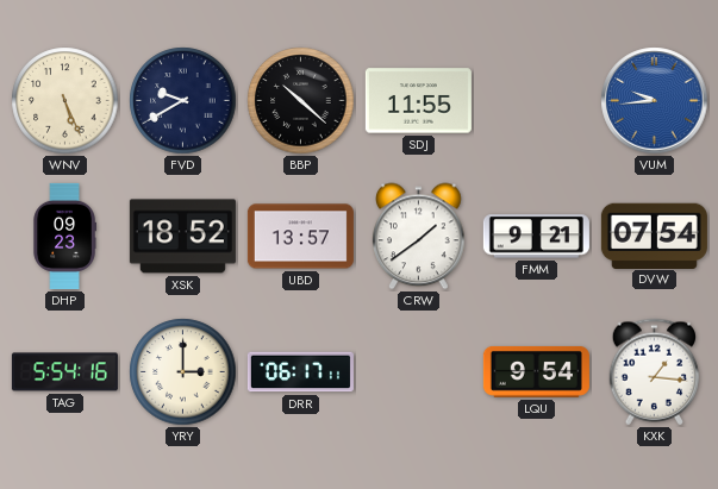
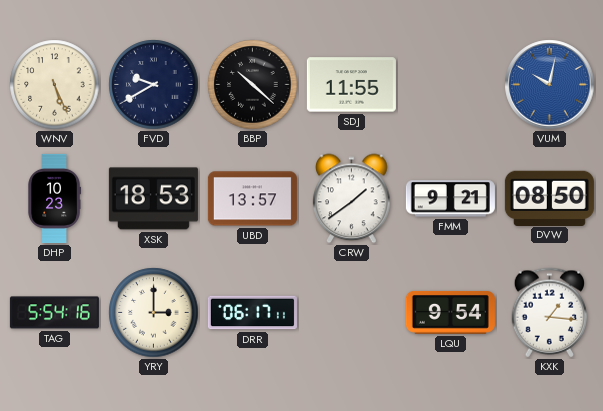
VUM: 9:44 -> 10:02
DHP: 09:23 -> 10:23
XSK: 18:52 -> 18:53
DVW: 07:54 -> 08:50
